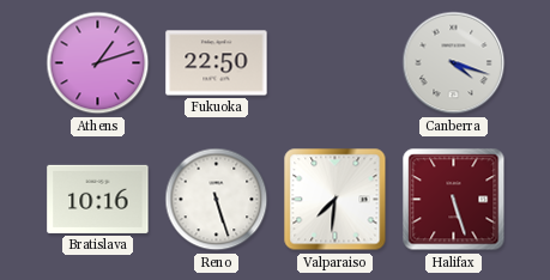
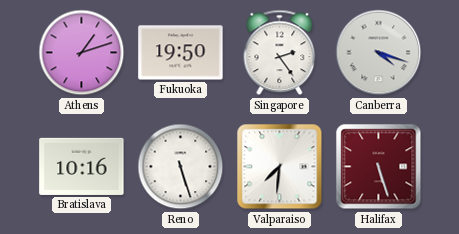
Fukuoka: 22:50 -> 19:50
Singapore: none -> 2:24
